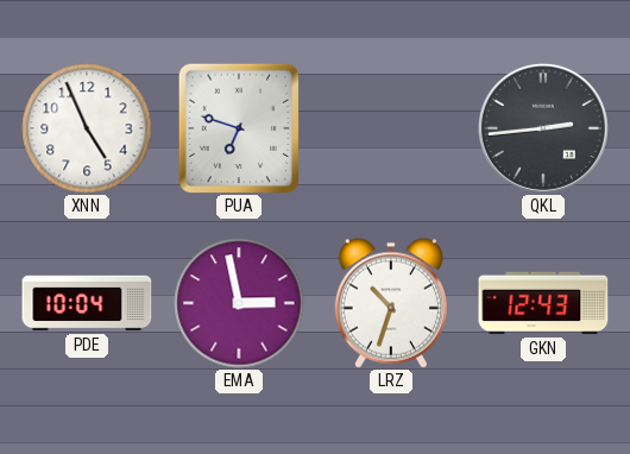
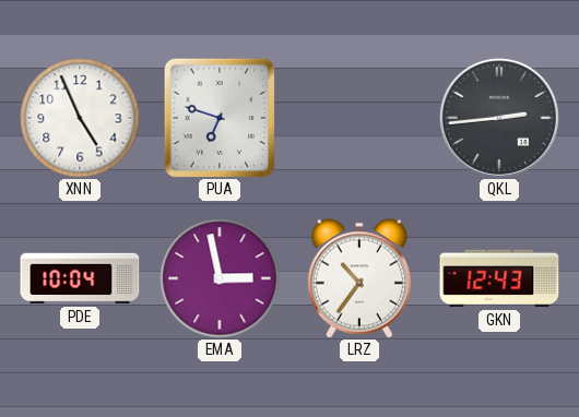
LRZ: 10:33 -> 10:36
